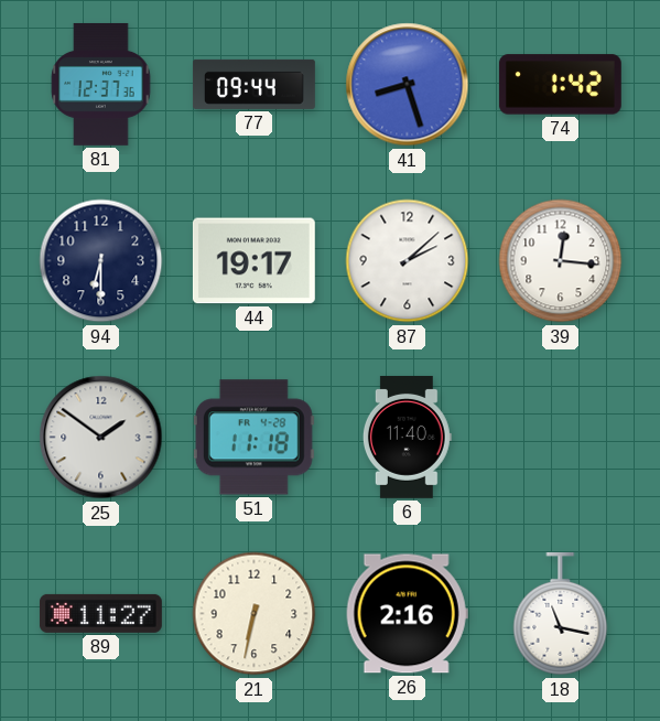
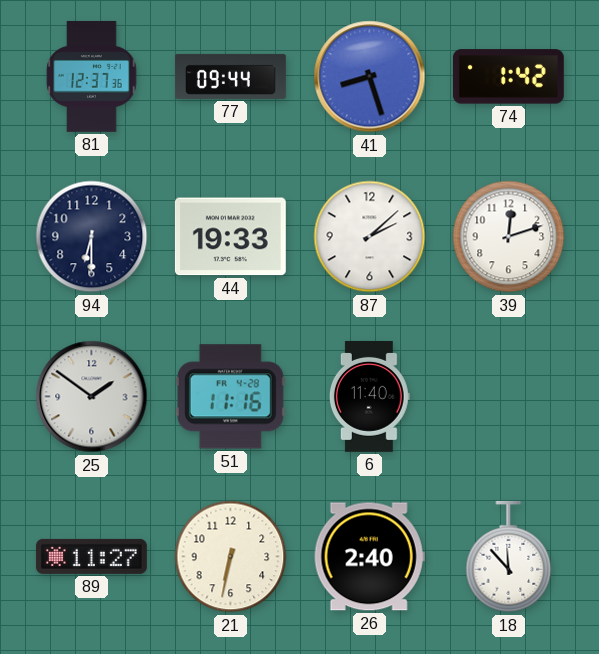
44: 19:17 -> 19:33
39: 12:16 -> 12:12
51: 11:18 -> 11:16
26: 2:16 -> 2:40
18: 11:17 -> 11:53
